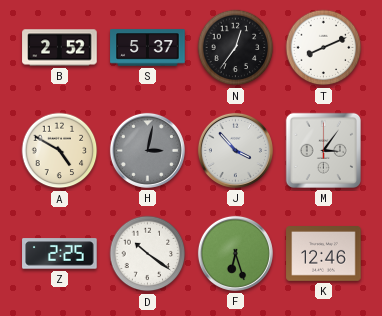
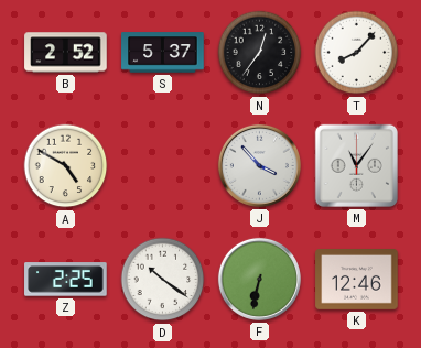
T: 8:11 -> 8:07
H: 3:02 -> none
M: 3:06 -> 11:06
F: 6:27 -> 6:32
